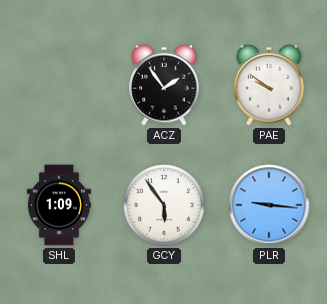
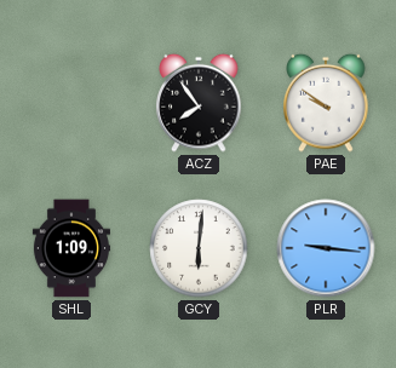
ACZ: 1:54 -> 7:54
GCY: 5:54 -> 6:01
